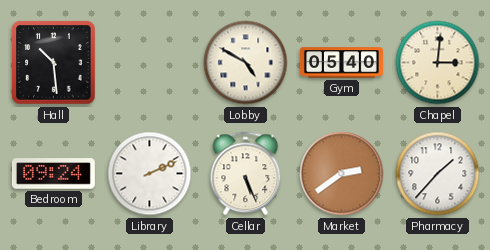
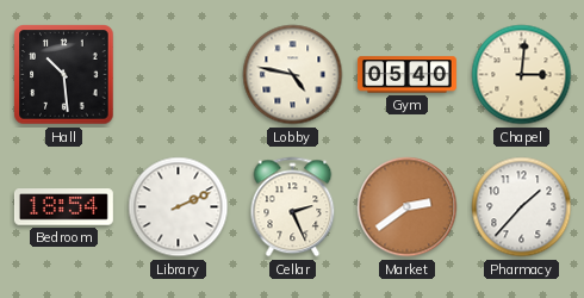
Lobby: 4:50 -> 4:47
Bedroom: 09:24 -> 18:54
Cellar: 5:26 -> 2:26
